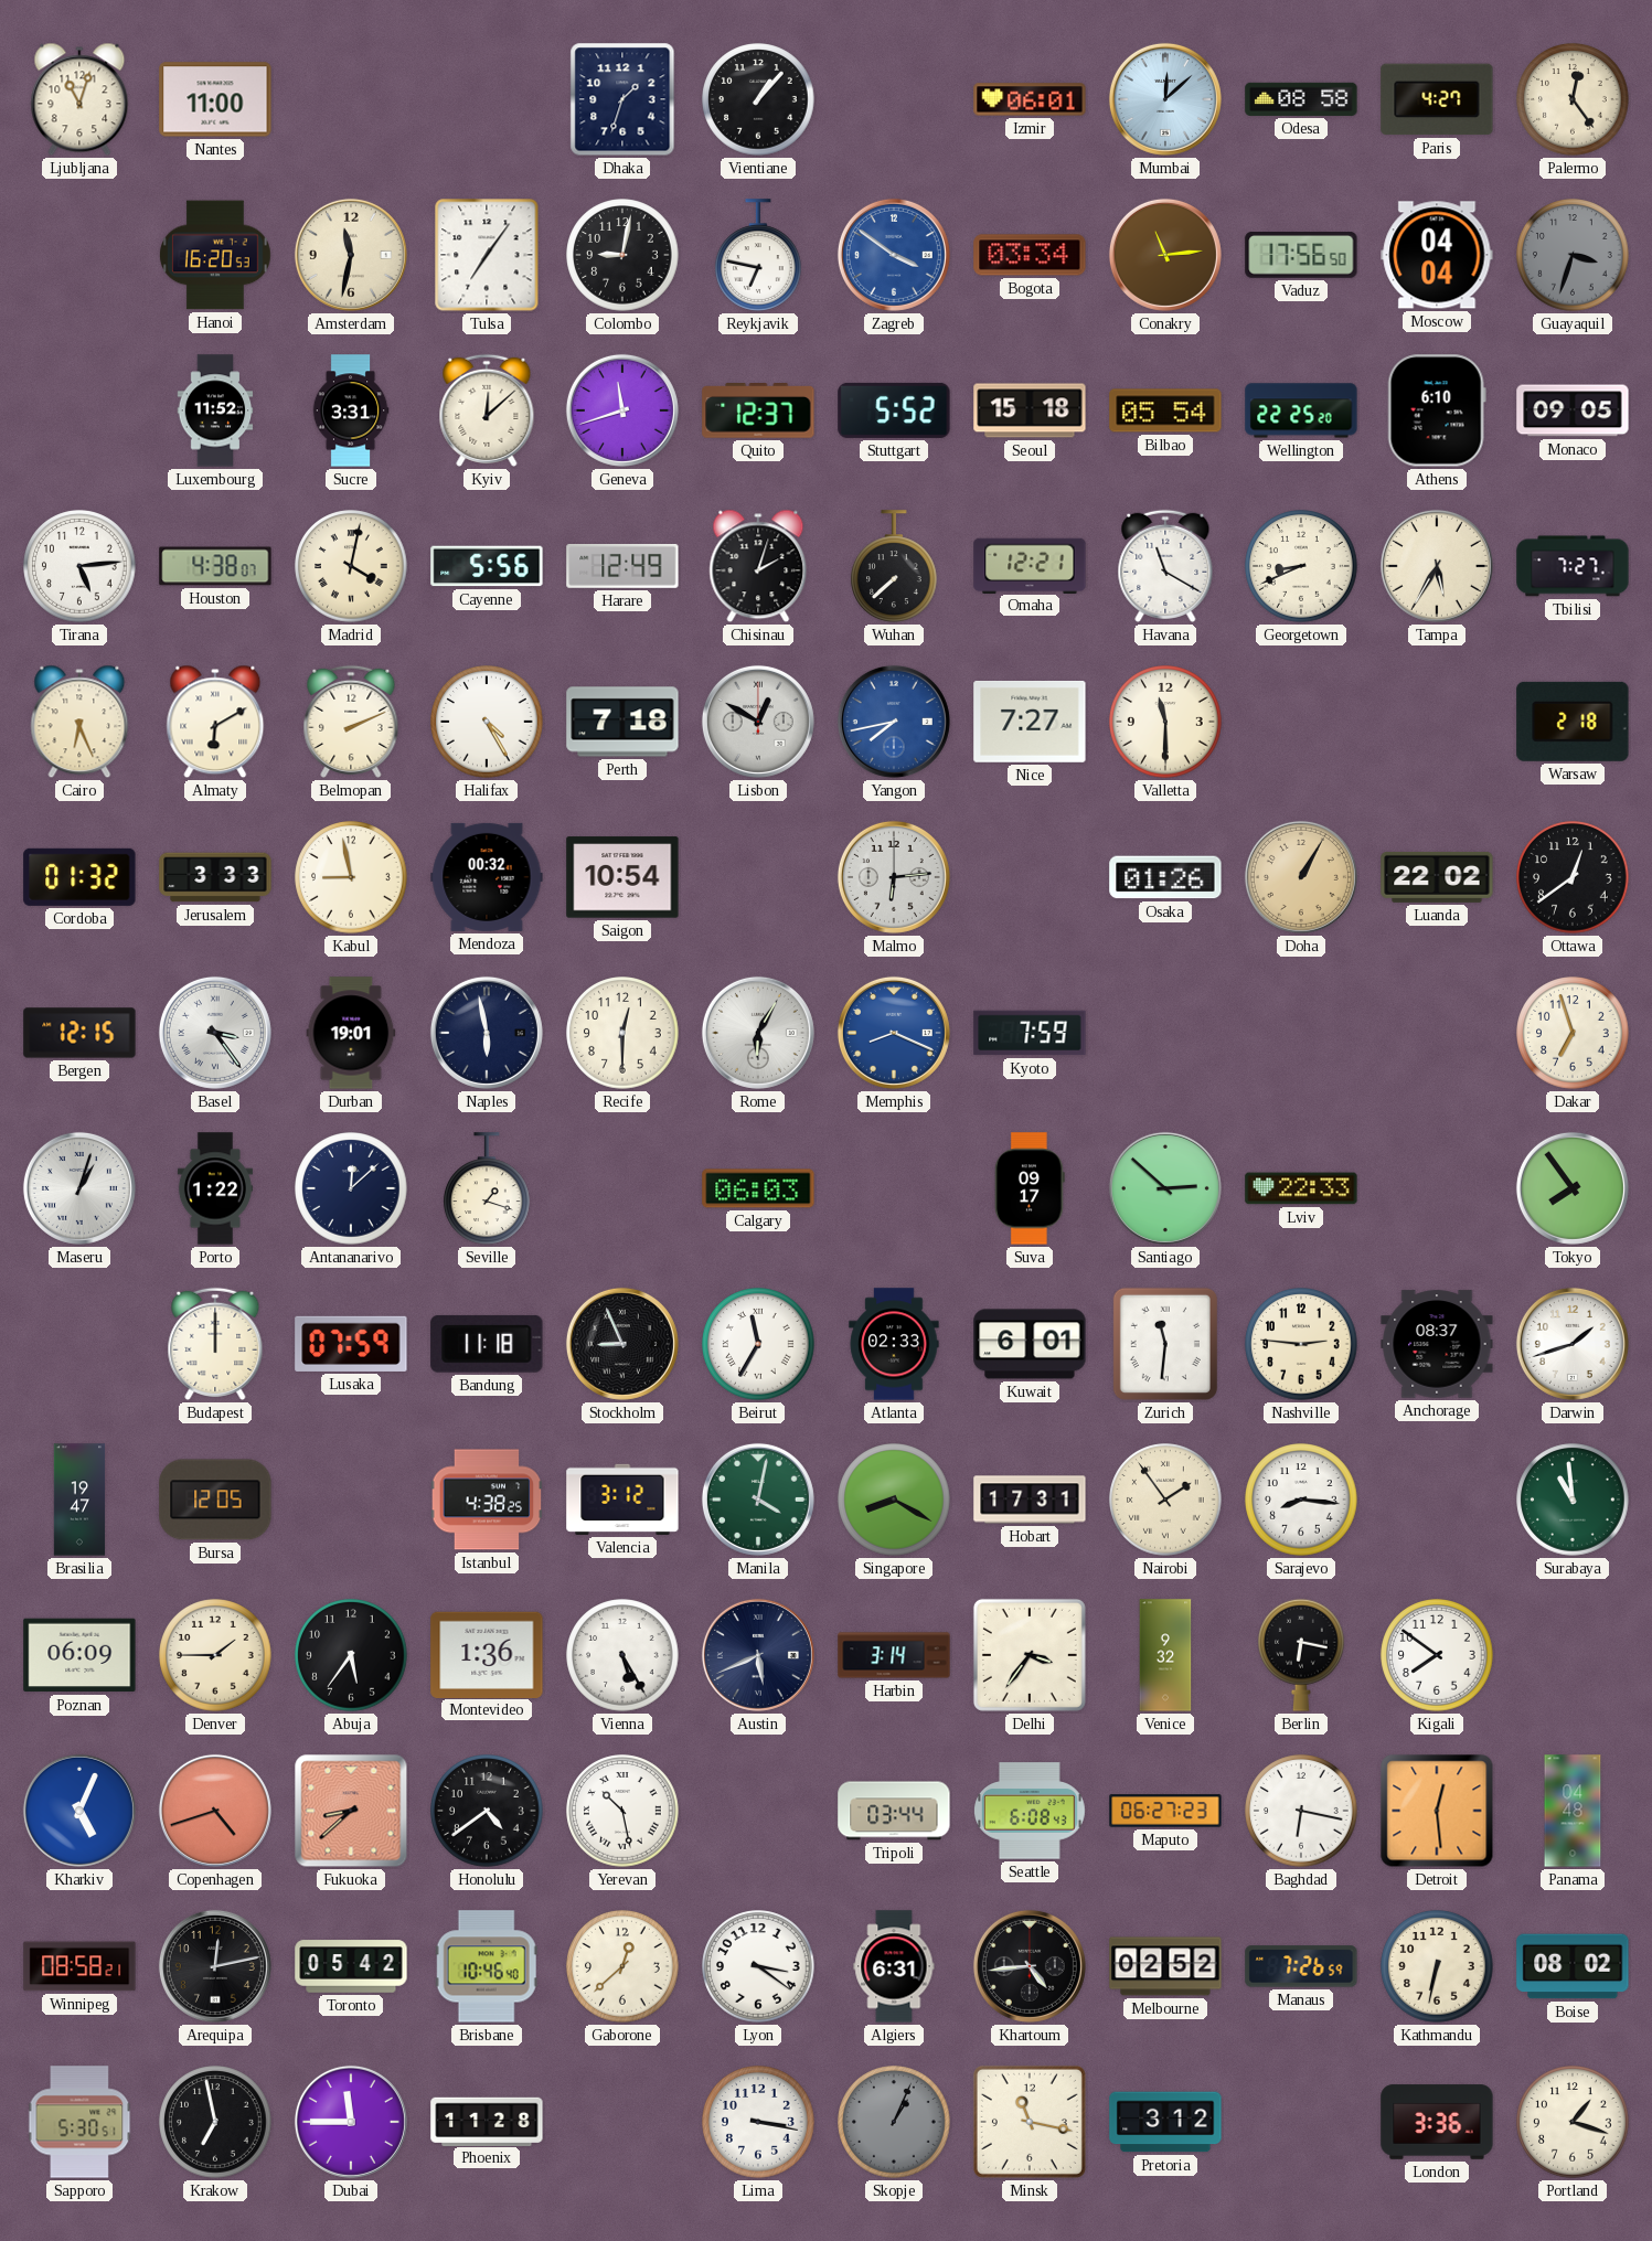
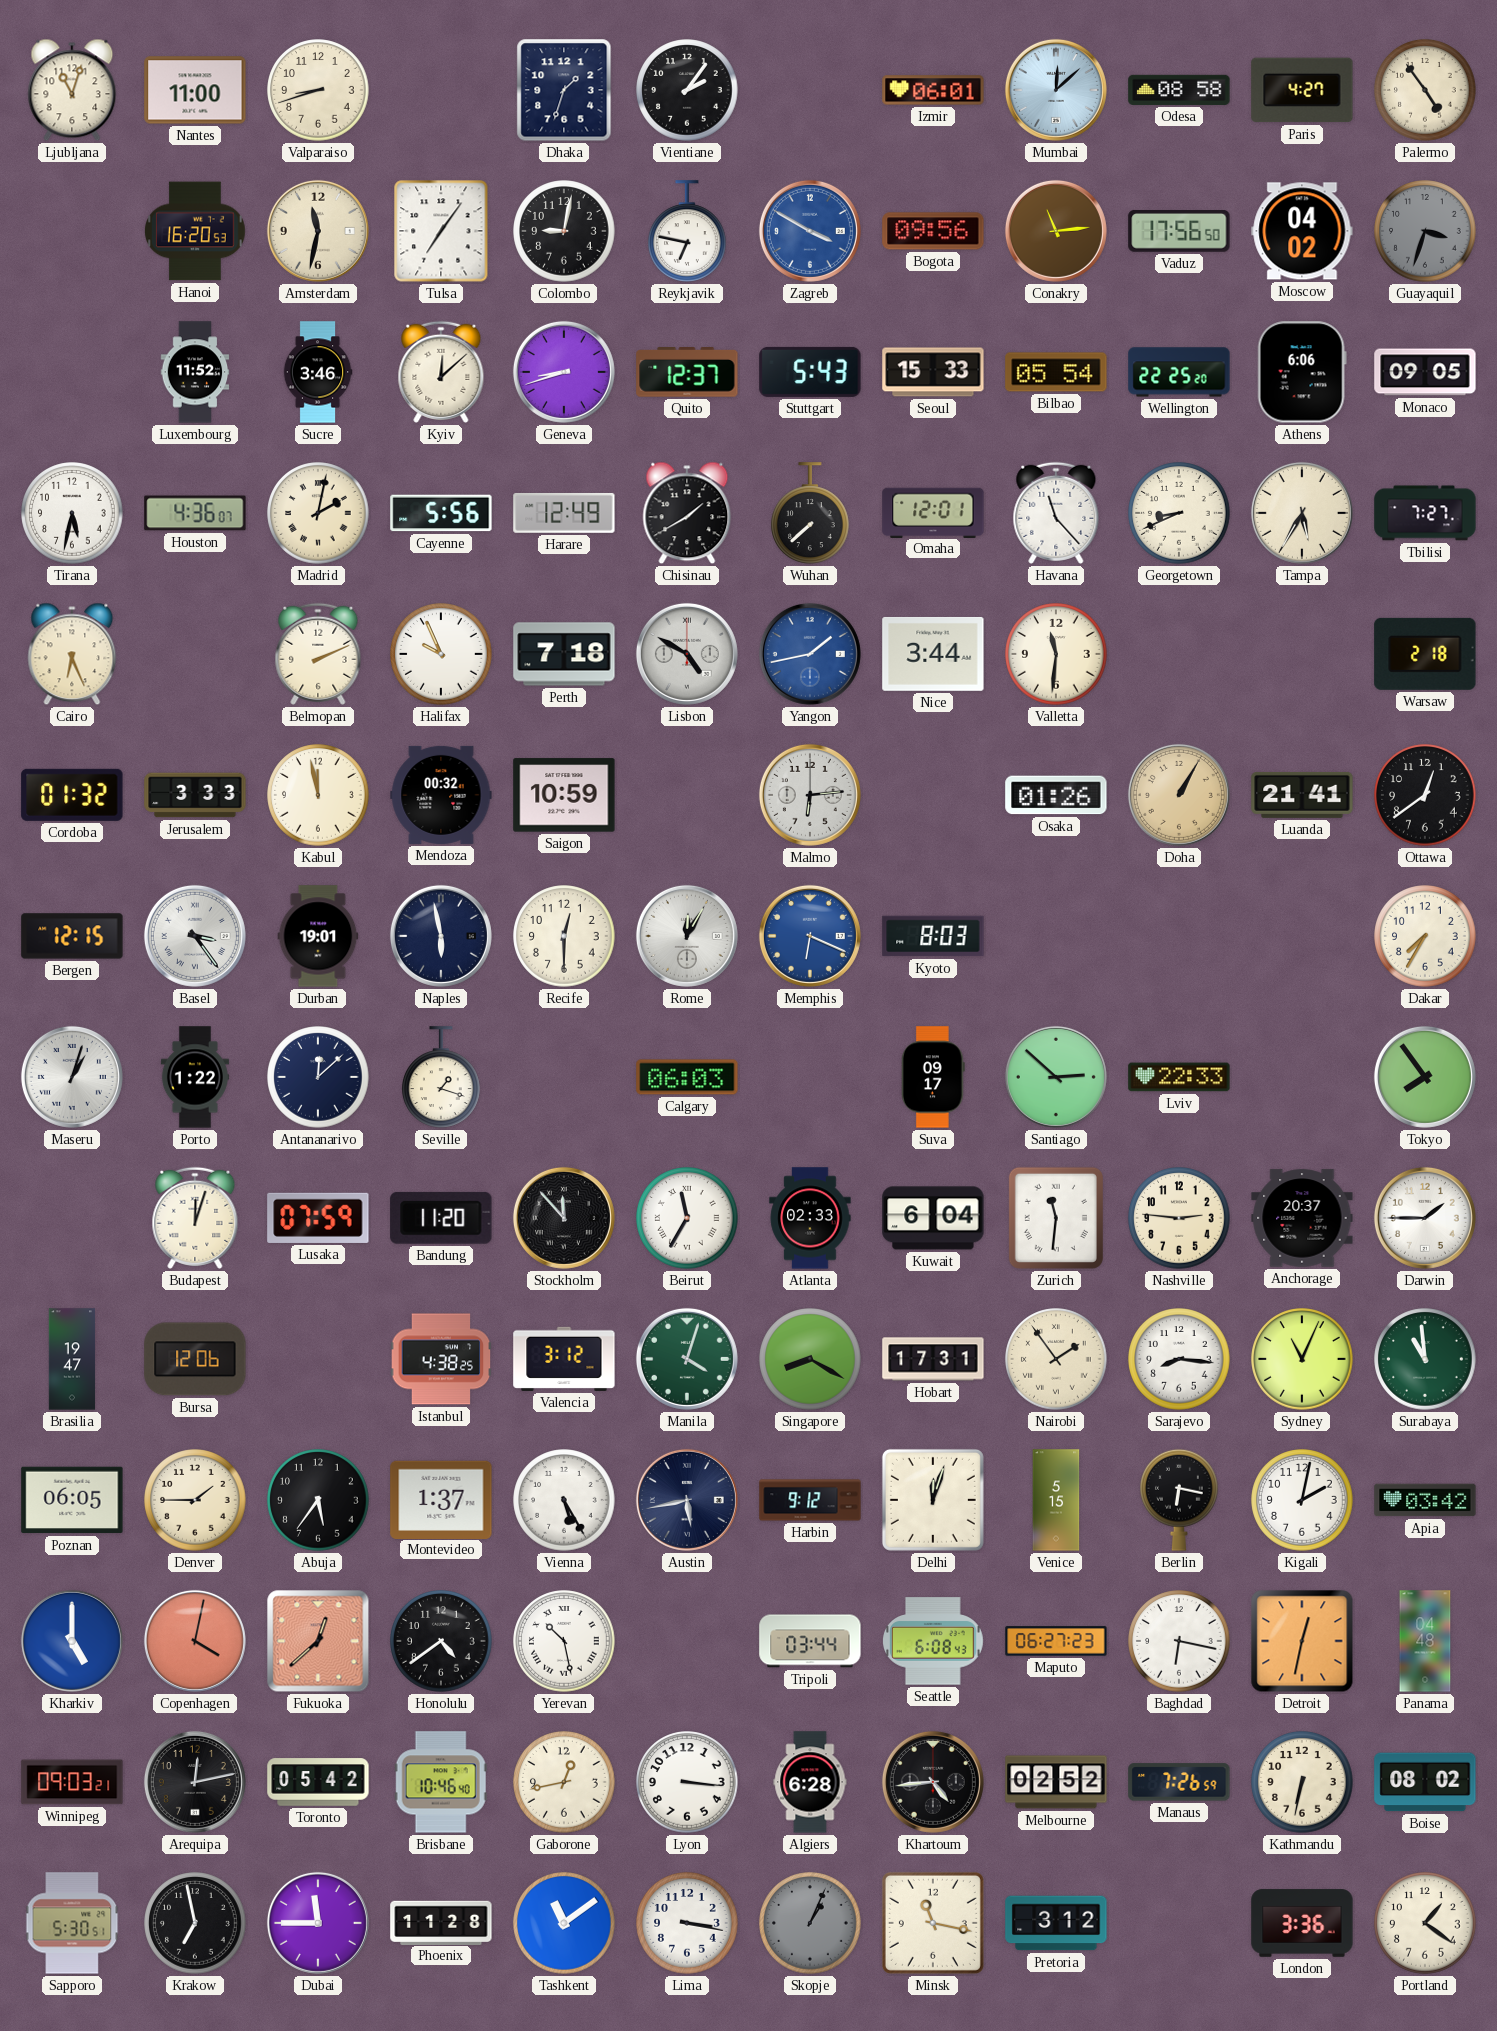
Valparaiso: none -> 8:42
Vientiane: 1:07 -> 2:06
Palermo: 12:24 -> 4:54
Zagreb: 3:51 -> 3:50
Bogota: 03:34 -> 09:56
Moscow: 04:04 -> 04:02
Sucre: 3:31 -> 3:46
Geneva: 11:42 -> 8:42
Stuttgart: 5:52 -> 5:43
Seoul: 15:18 -> 15:33
Athens: 6:10 -> 6:06
Tirana: 5:14 -> 5:32
Houston: 4:38 -> 4:36
Madrid: 4:02 -> 2:02
Chisinau: 2:03 -> 1:40
Omaha: 12:21 -> 12:01
Havana: 11:20 -> 11:23
Almaty: 6:10 -> none
Halifax: 4:25 -> 9:56
Lisbon: 12:50 -> 4:50
Yangon: 7:43 -> 1:43
Nice: 7:27 -> 3:44
Valletta: 11:30 -> 11:31
Kabul: 8:58 -> 11:58
Saigon: 10:54 -> 10:59
Luanda: 22:02 -> 21:41
Rome: 6:05 -> 12:05
Memphis: 8:19 -> 6:19
Kyoto: 7:59 -> 8:03
Dakar: 6:57 -> 7:35
Budapest: 12:00 -> 12:03
Bandung: 11:18 -> 11:20
Stockholm: 8:56 -> 11:53
Kuwait: 6:01 -> 6:04
Anchorage: 08:37 -> 20:37
Darwin: 1:42 -> 1:45
Bursa: 12:05 -> 12:06
Manila: 4:02 -> 4:03
Sydney: none -> 11:04
Poznan: 06:09 -> 06:05
Montevideo: 1:36 -> 1:37
Austin: 5:41 -> 5:43
Harbin: 3:14 -> 9:12
Delhi: 3:36 -> 12:03
Venice: 9:32 -> 5:15
Kigali: 7:51 -> 2:02
Apia: none -> 03:42
Kharkiv: 5:04 -> 5:00
Copenhagen: 4:42 -> 4:02
Fukuoka: 8:38 -> 12:38
Detroit: 12:29 -> 12:32
Winnipeg: 08:58 -> 09:03
Gaborone: 12:38 -> 12:43
Lyon: 3:21 -> 3:16
Algiers: 6:31 -> 6:28
Tashkent: none -> 11:09
Portland: 1:18 -> 1:21
